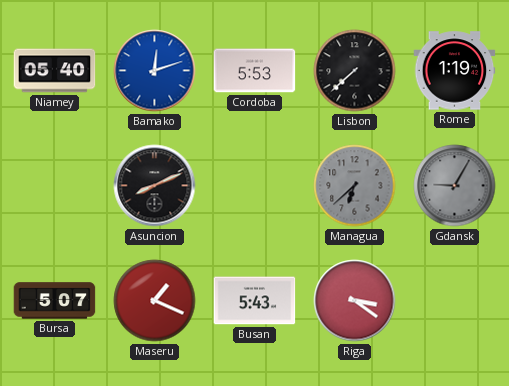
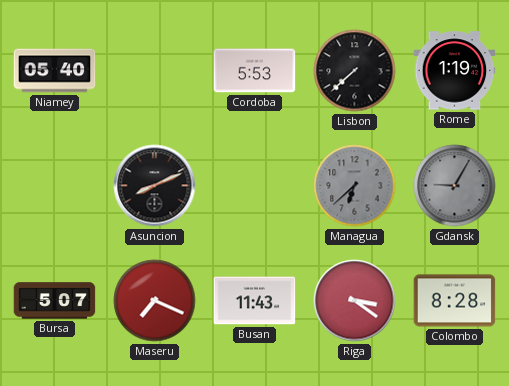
Bamako: 12:12 -> none
Maseru: 1:19 -> 7:19
Busan: 5:43 -> 11:43
Colombo: none -> 8:28
